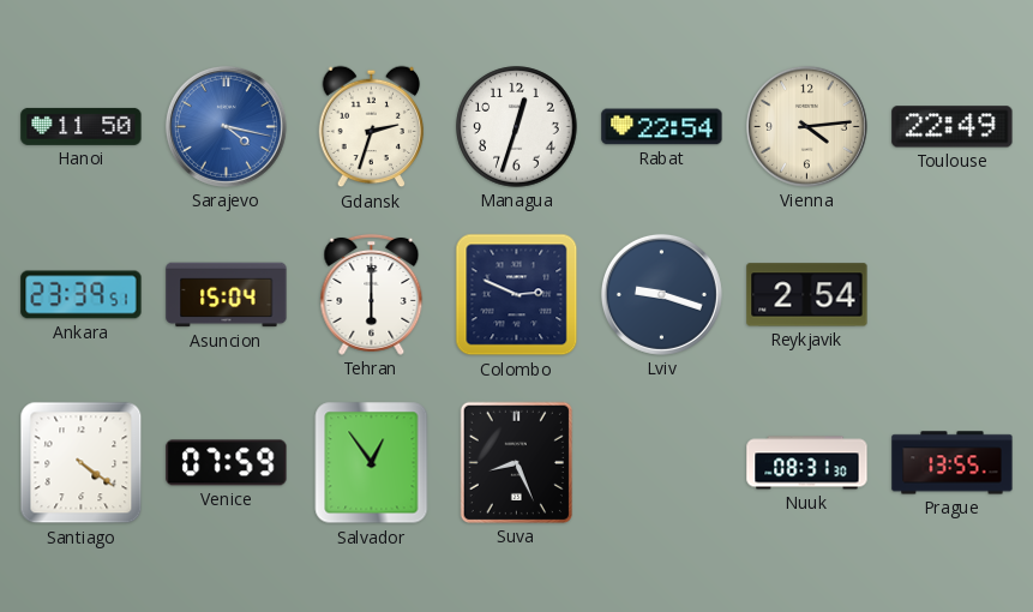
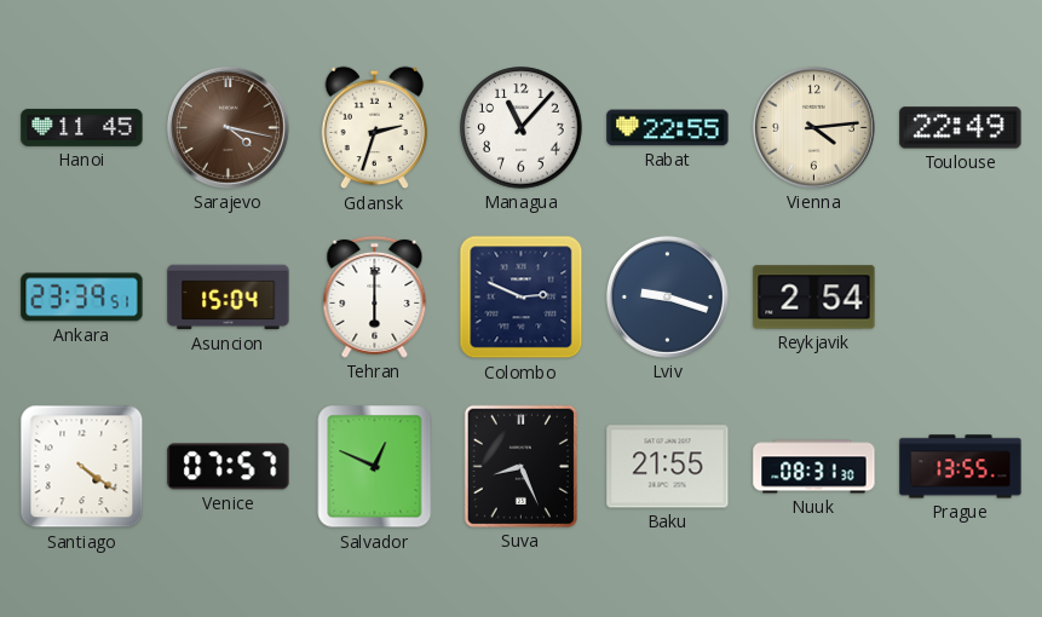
Hanoi: 11:50 -> 11:45
Sarajevo dial: blue -> brown
Managua: 12:33 -> 11:07
Rabat: 22:54 -> 22:55
Venice: 07:59 -> 07:57
Salvador: 12:54 -> 12:49
Baku: none -> 21:55
